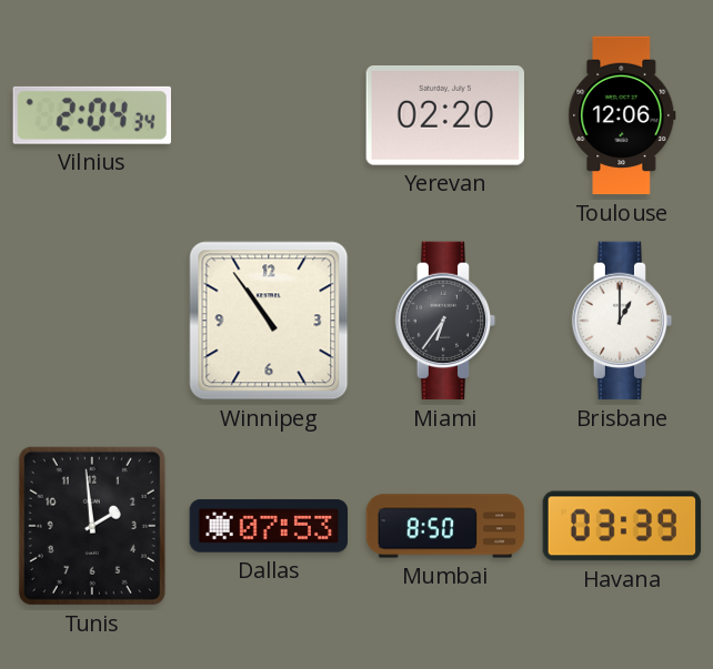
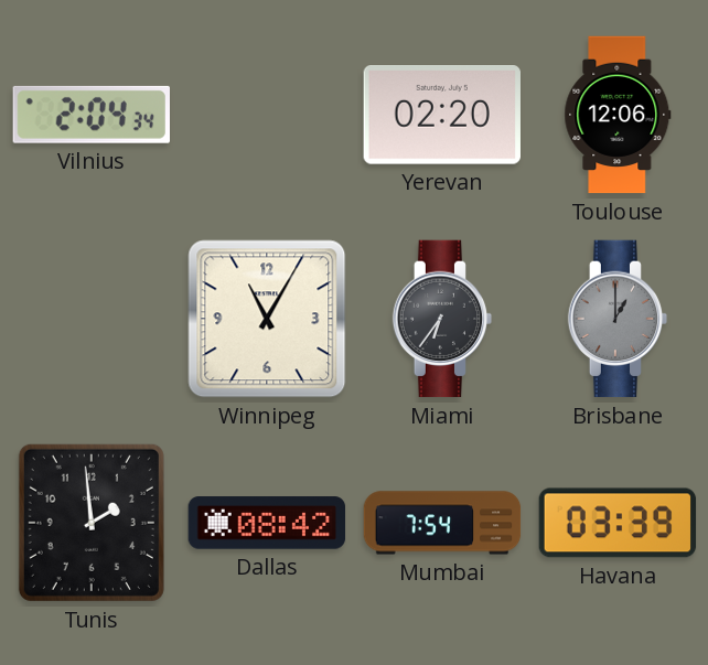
Winnipeg: 10:54 -> 11:05
Brisbane dial: white -> grey
Dallas: 07:53 -> 08:42
Mumbai: 8:50 -> 7:54
